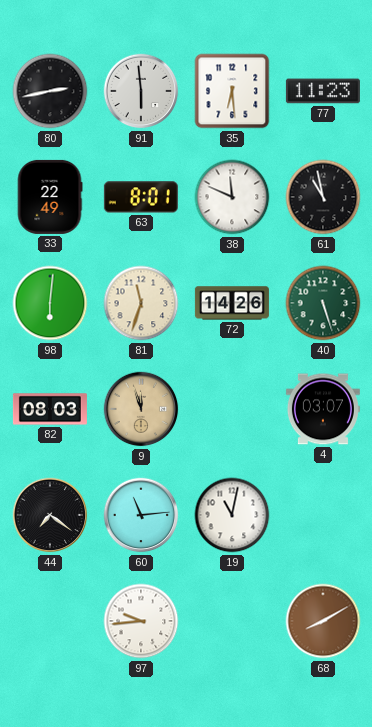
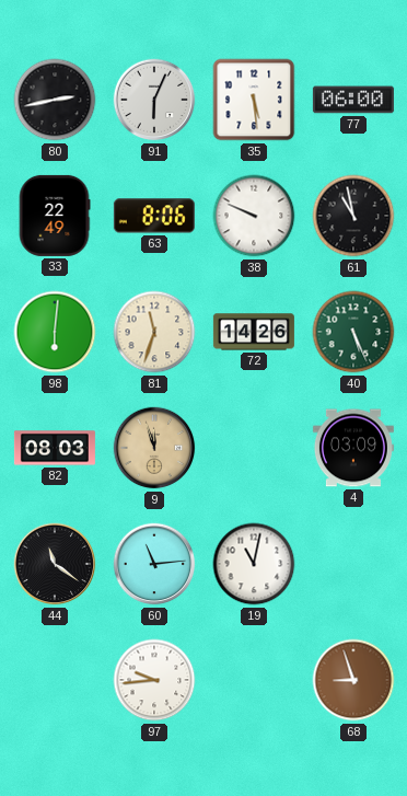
91: 5:59 -> 6:04
35: 6:29 -> 5:29
77: 11:23 -> 06:00
63: 8:01 -> 8:06
38: 11:49 -> 9:49
40: 5:27 -> 5:26
4: 03:07 -> 03:09
44: 7:21 -> 11:21
68: 8:10 -> 8:57
